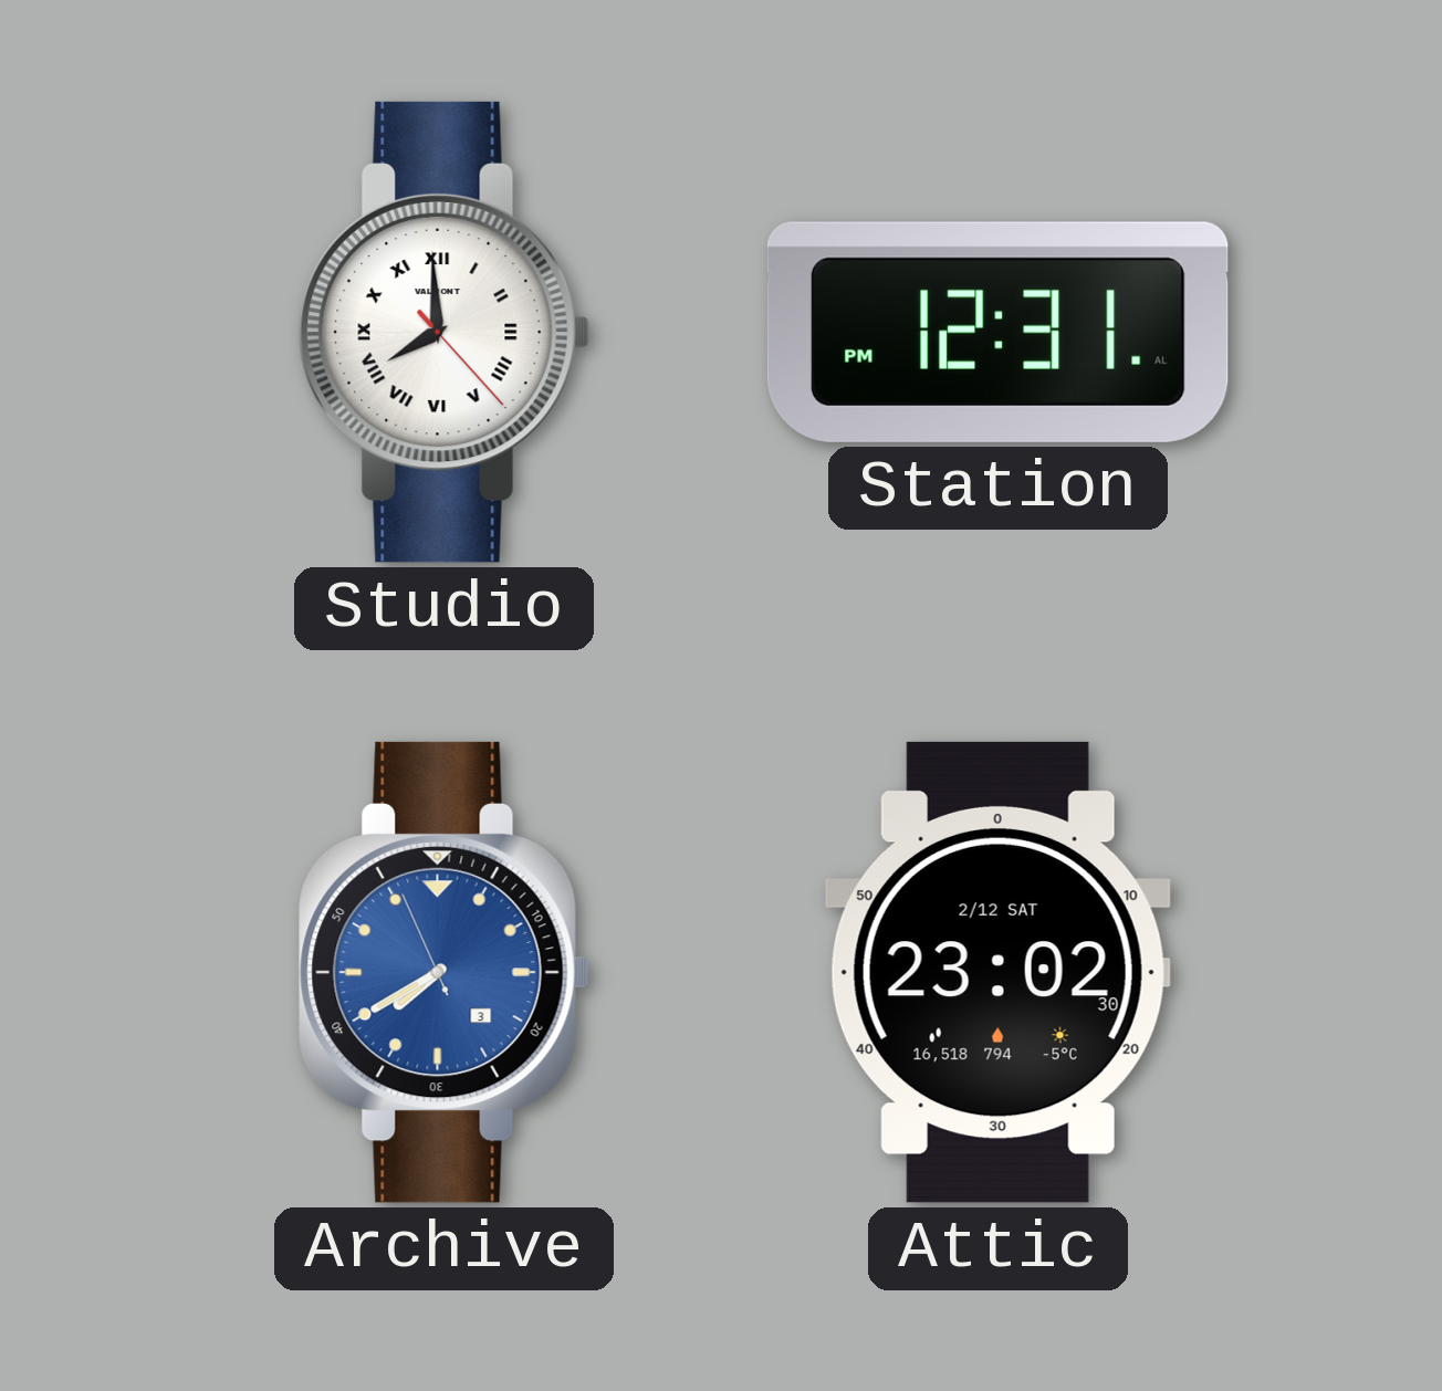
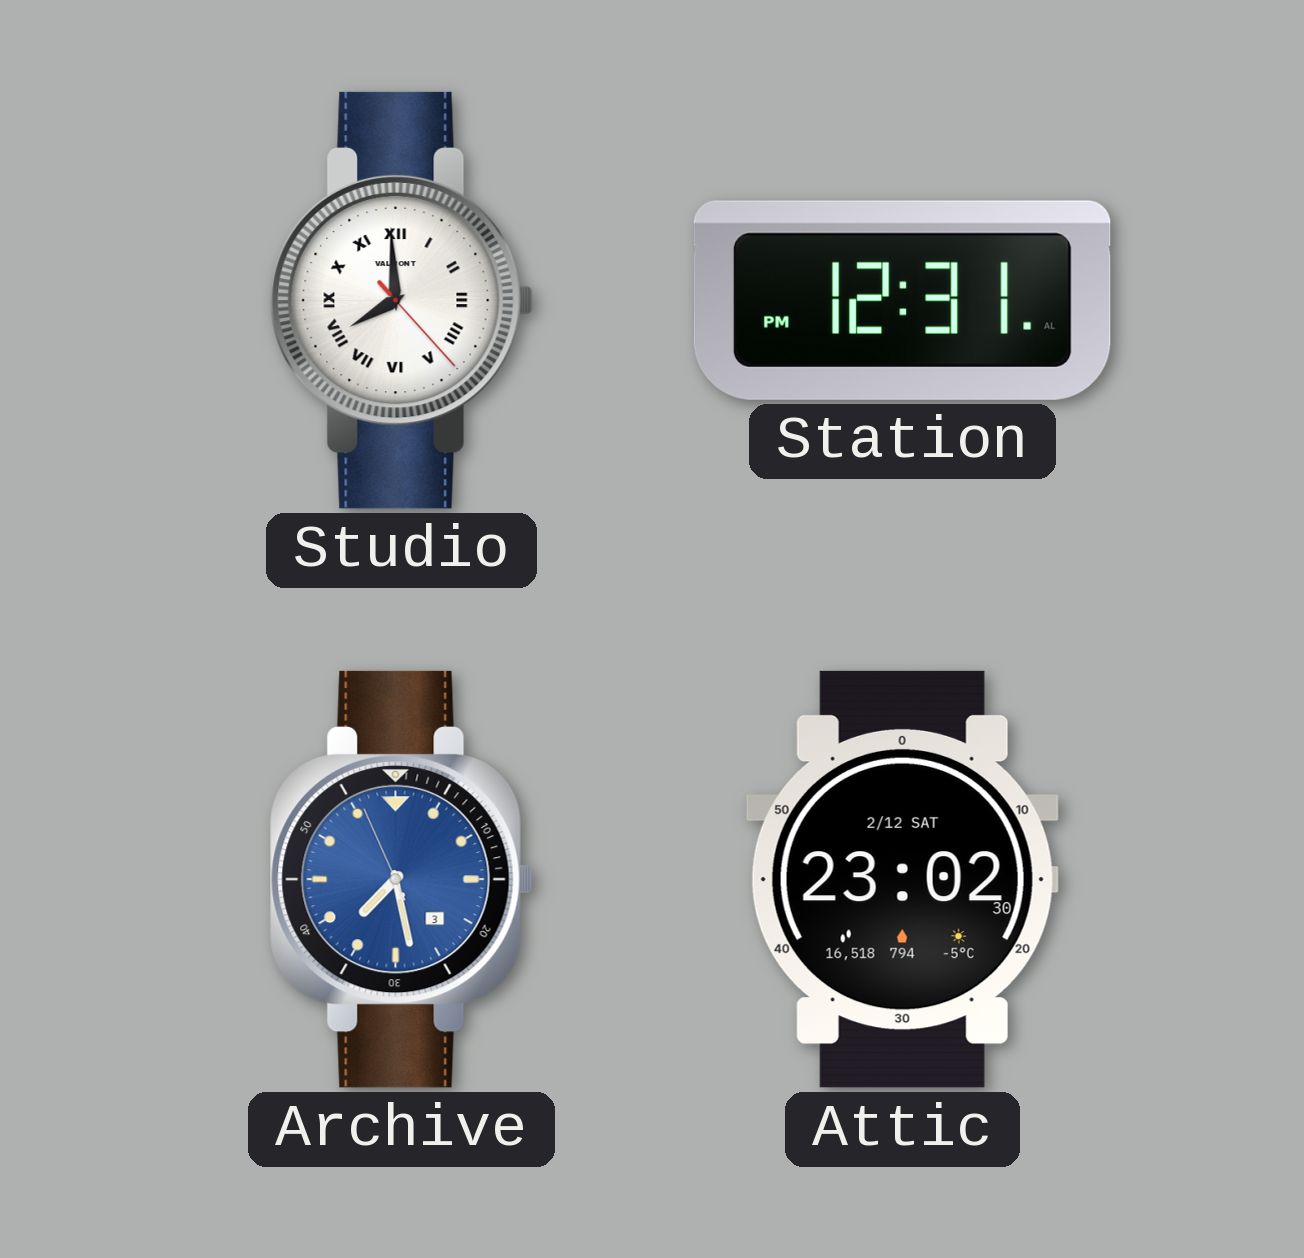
Archive: 7:39 -> 7:27
